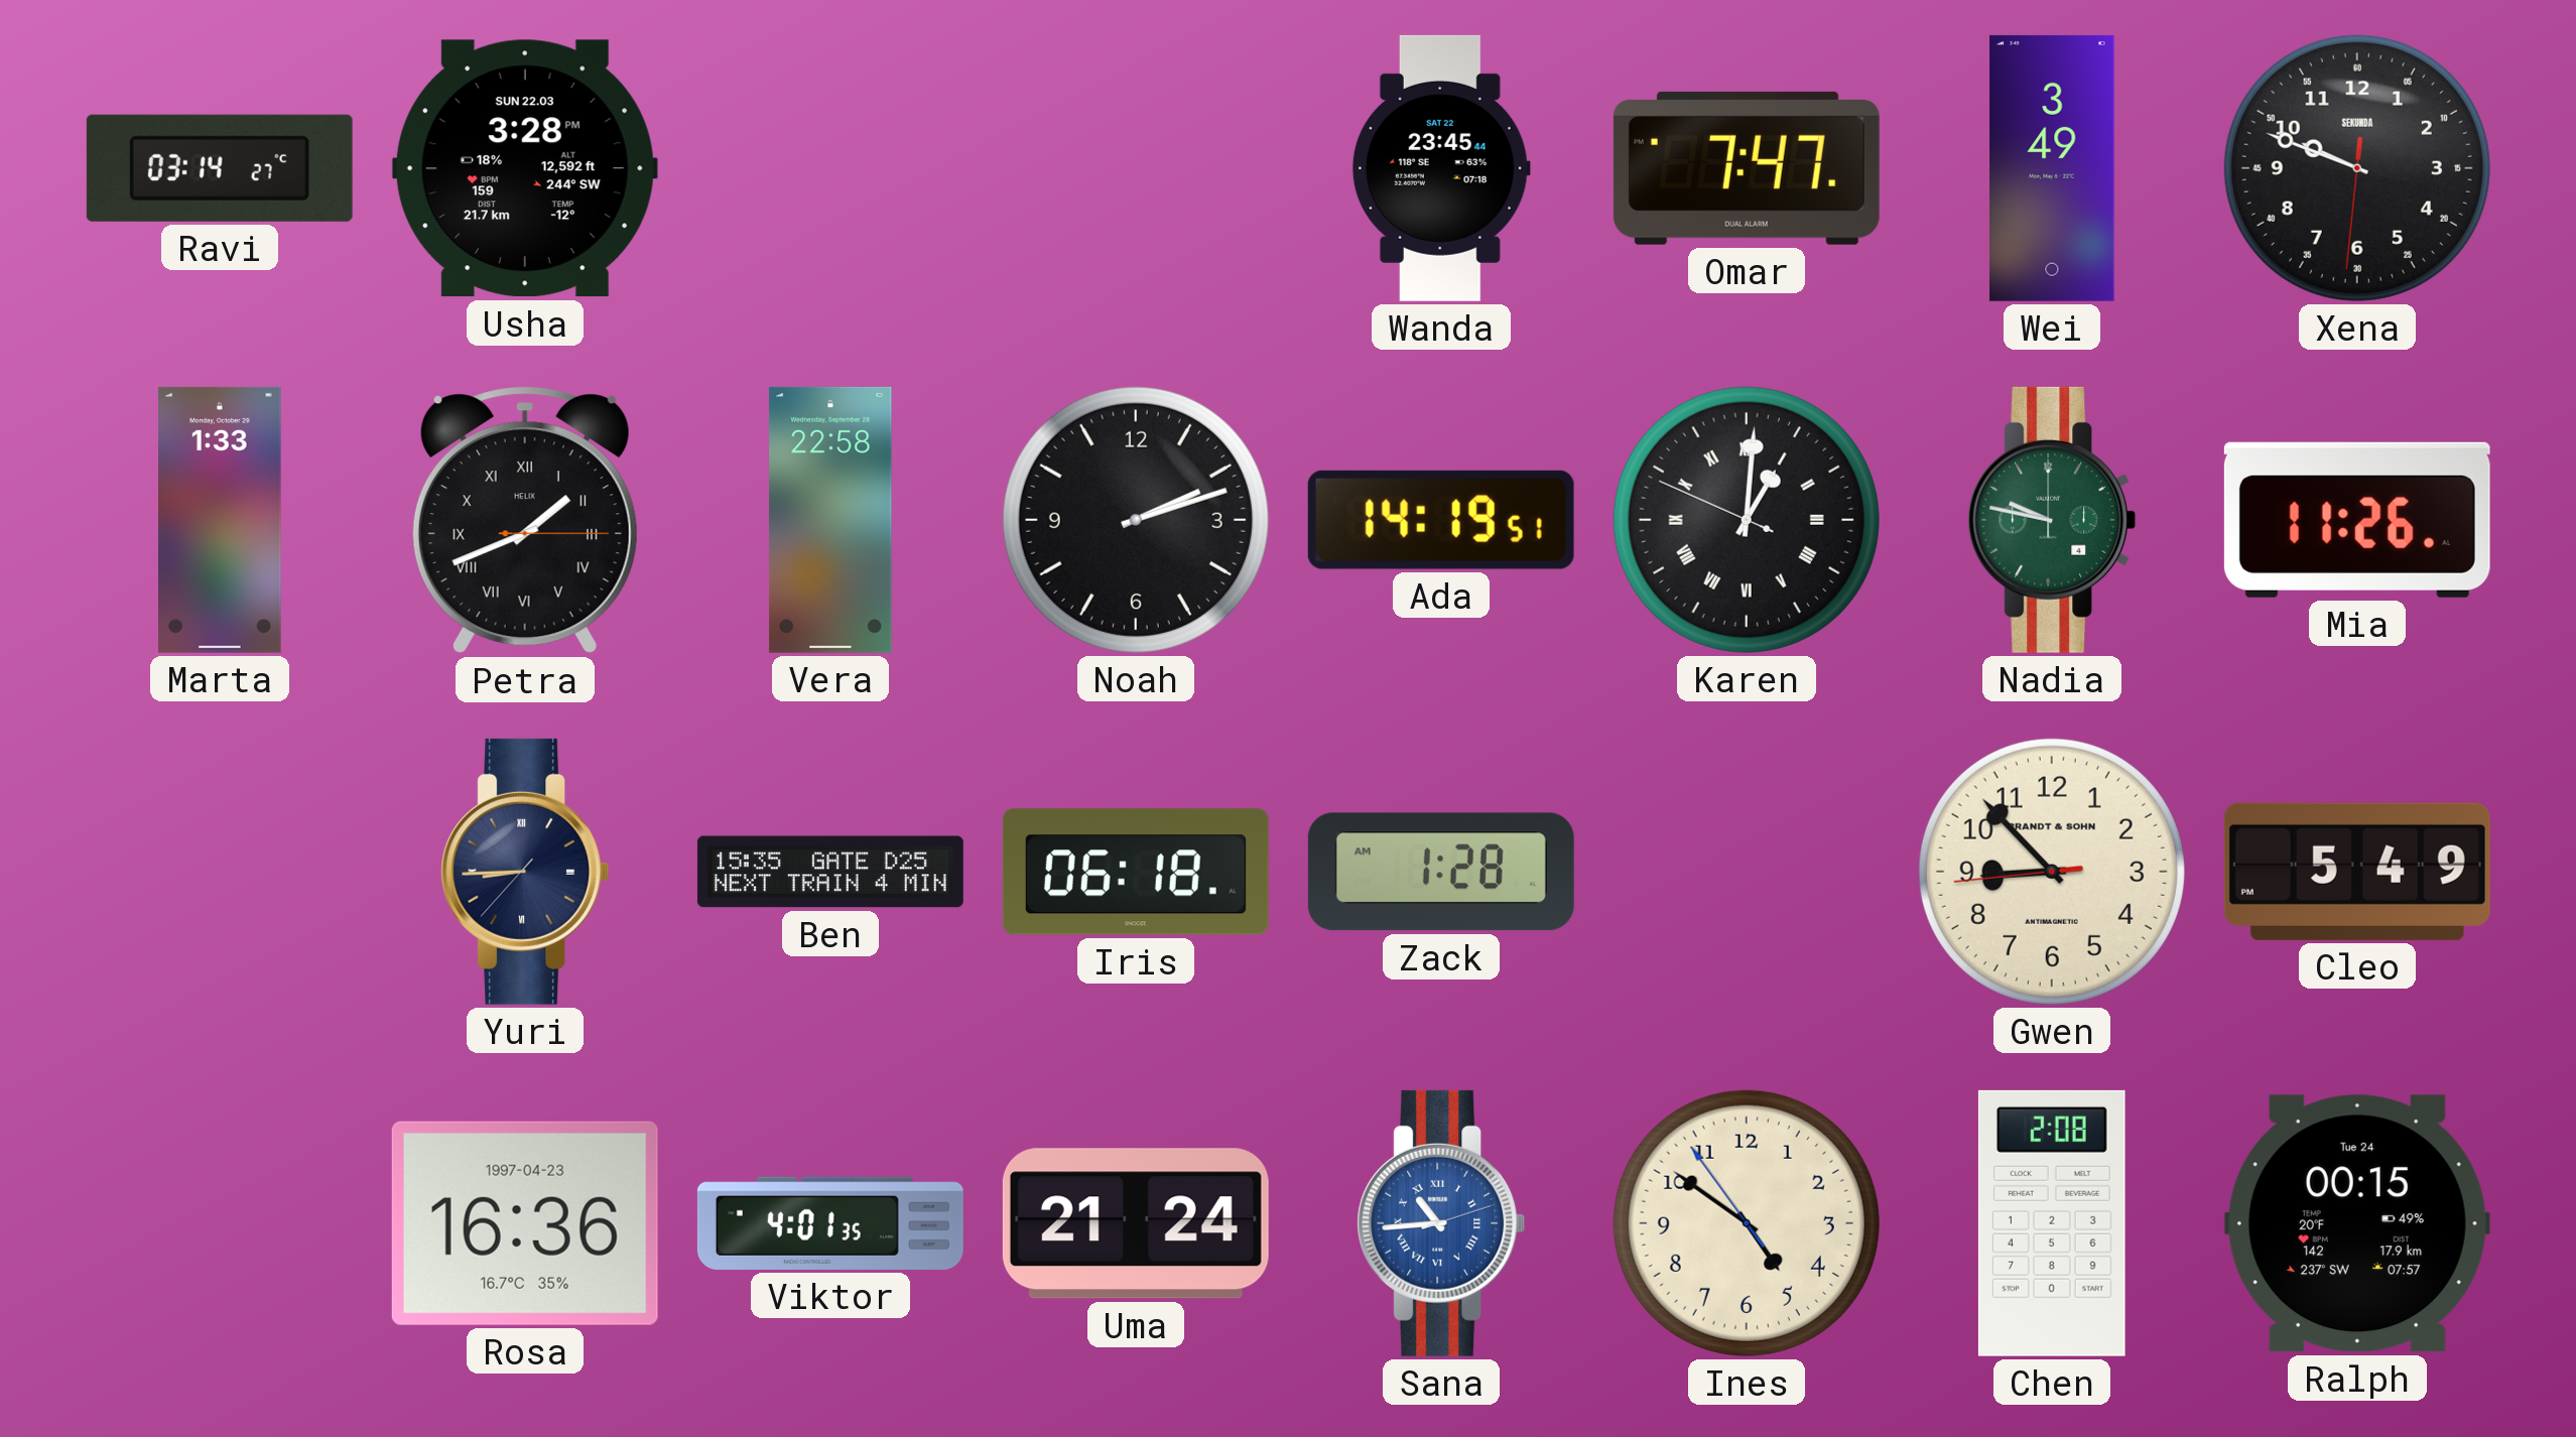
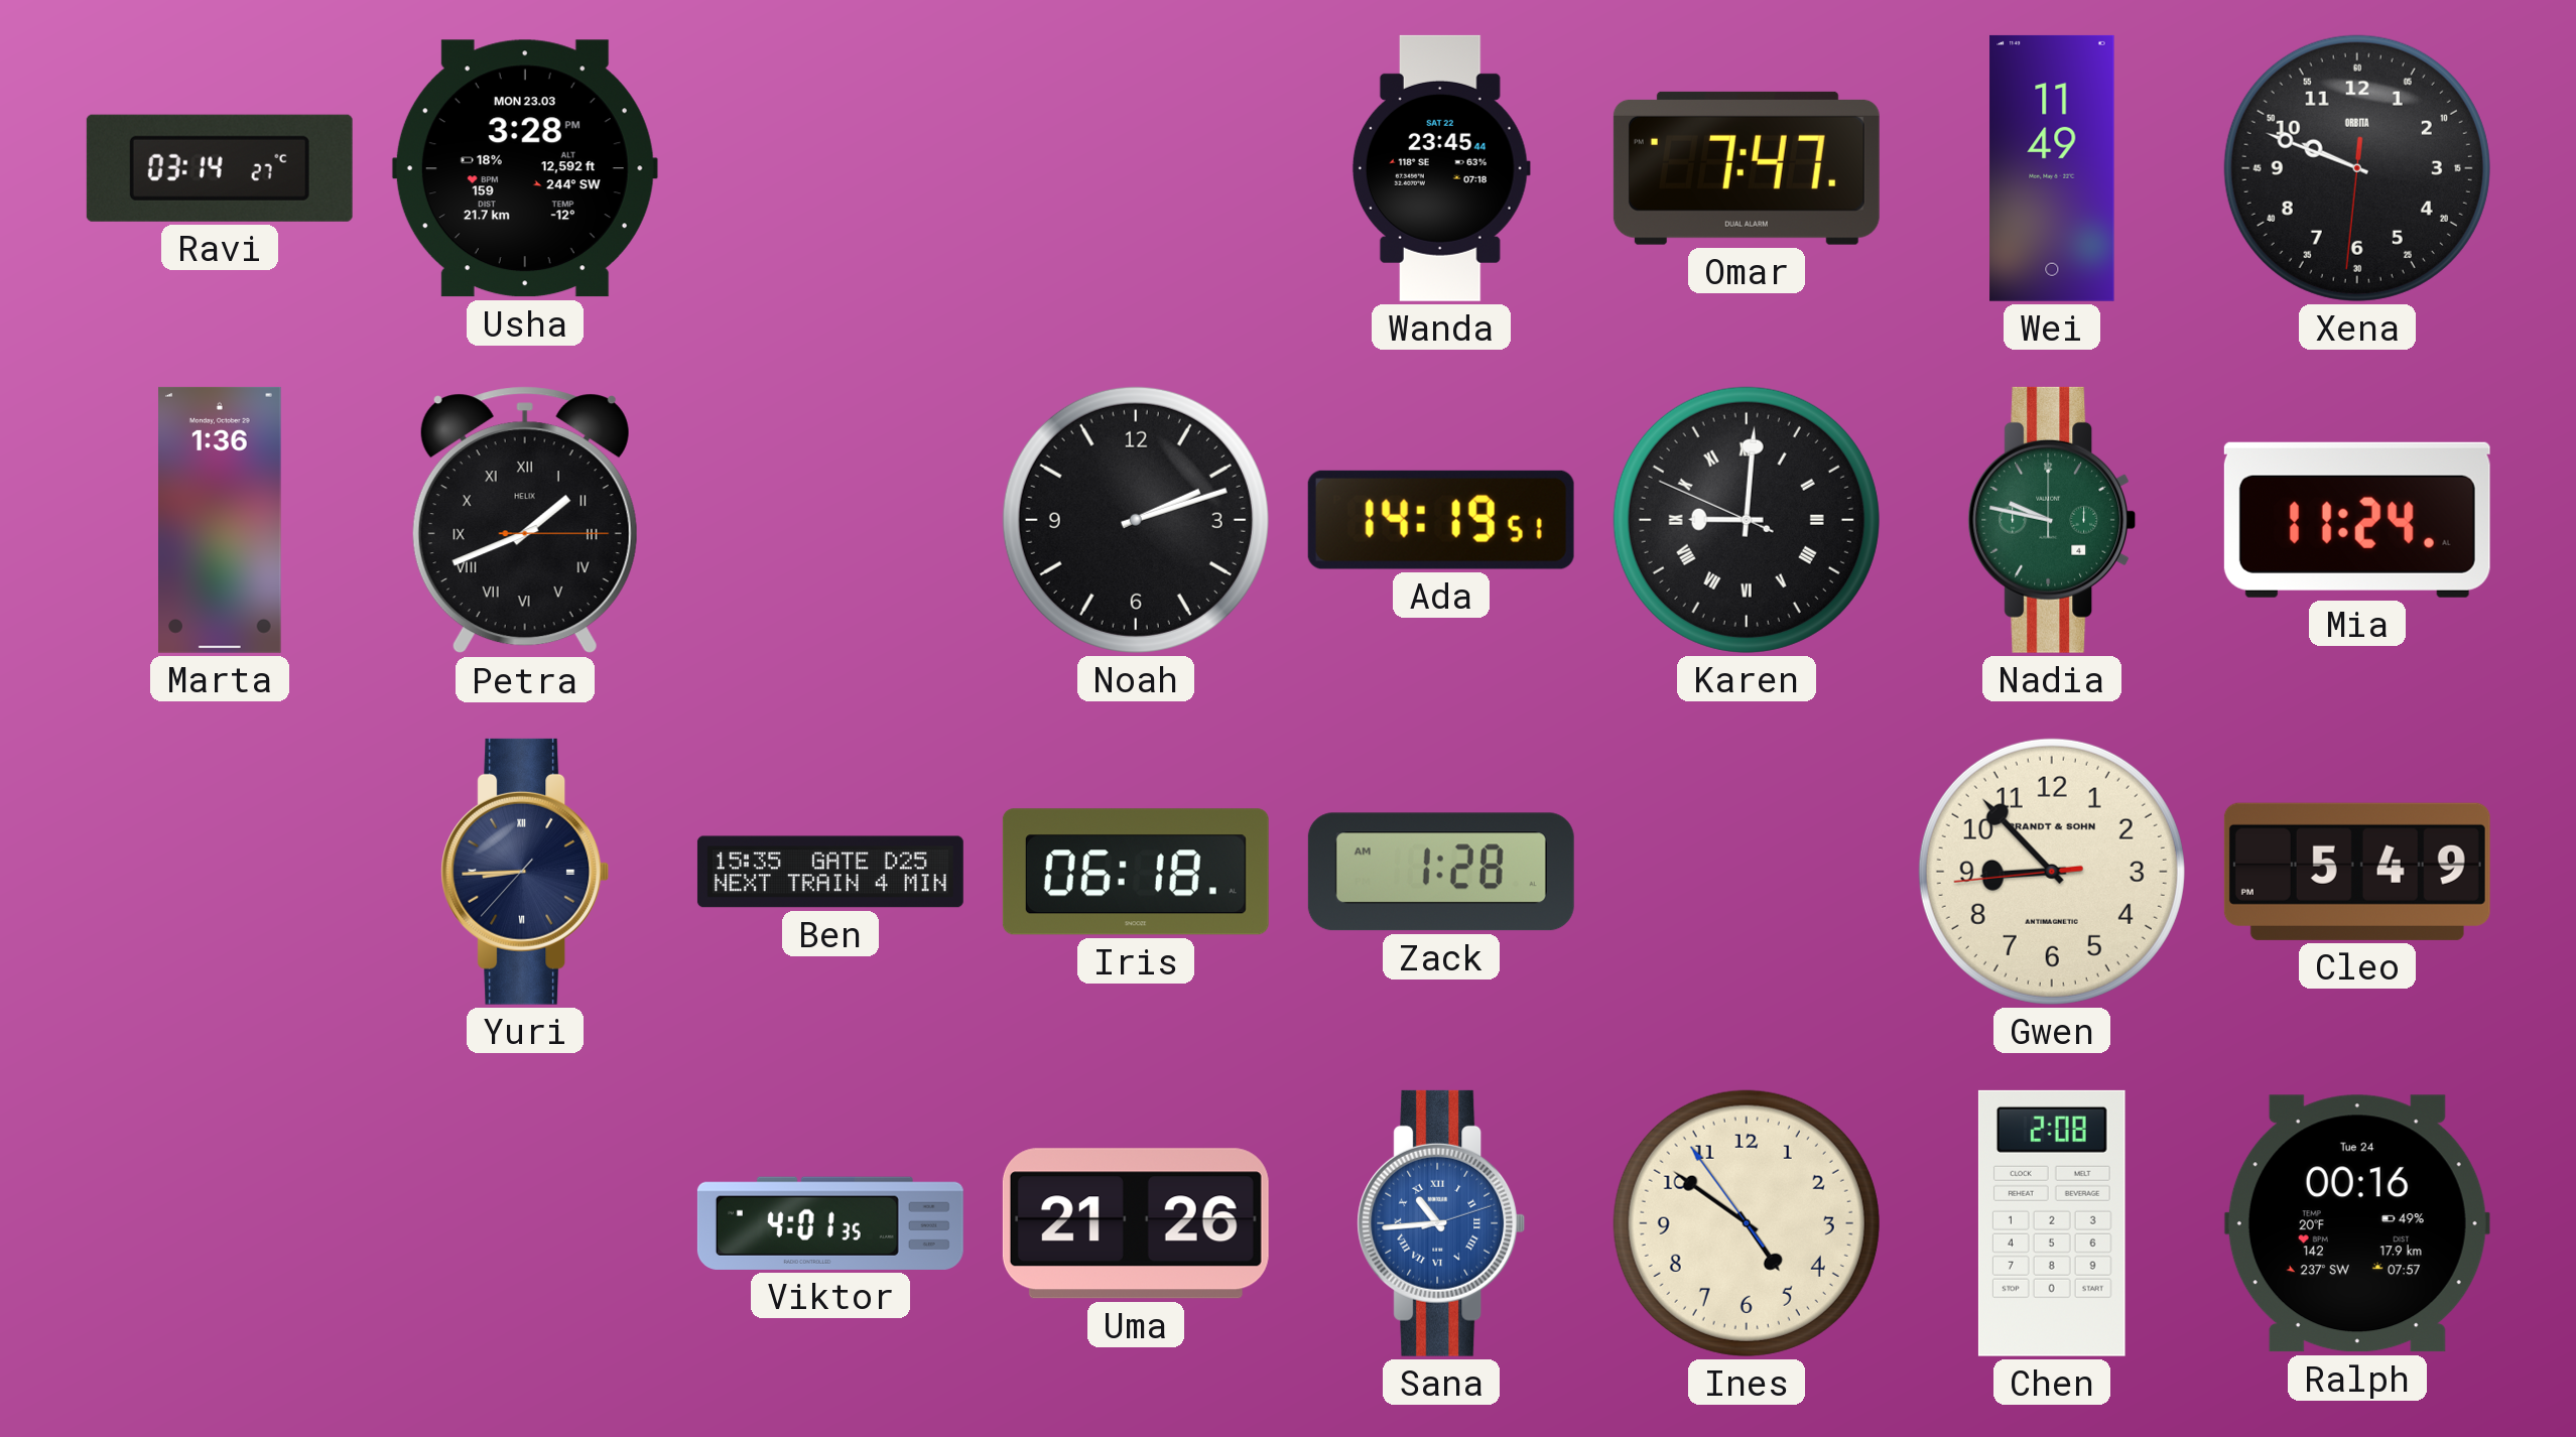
Usha date: SUN 22.03 -> MON 23.03
Wei: 3:49 -> 11:49
Xena brand: SEKUNDA -> ORBITA
Marta: 1:33 -> 1:36
Vera: 22:58 -> none
Karen: 1:00 -> 9:00
Mia: 11:26 -> 11:24
Rosa: 16:36 -> none
Uma: 21:24 -> 21:26
Ralph: 00:15 -> 00:16
